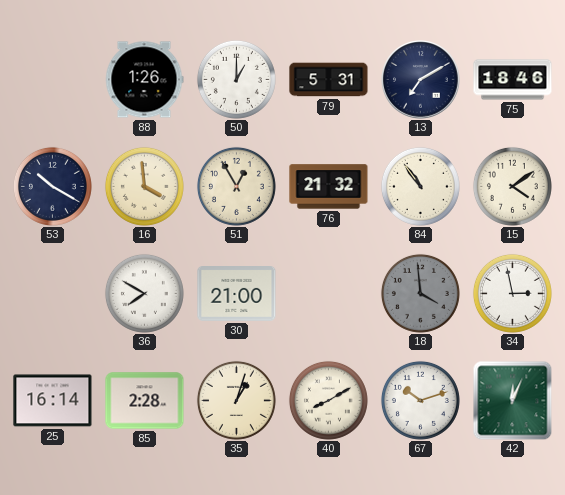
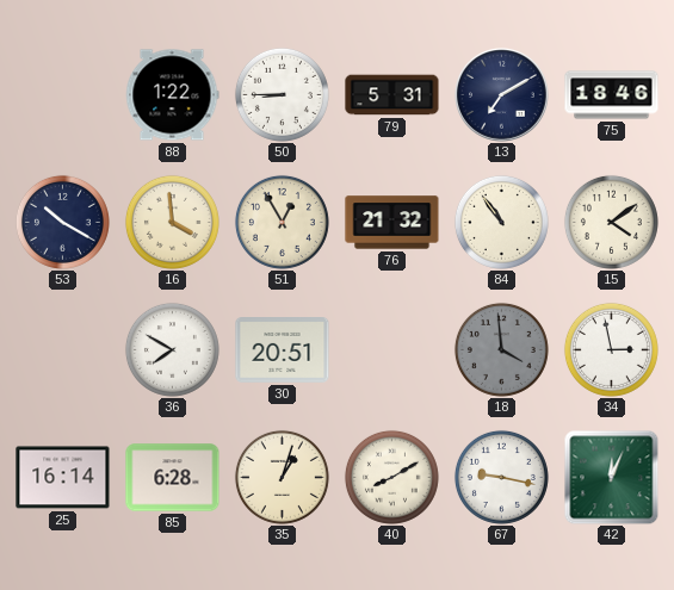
88: 1:26 -> 1:22
50: 1:00 -> 8:45
30: 21:00 -> 20:51
85: 2:28 -> 6:28
67: 10:12 -> 9:17
